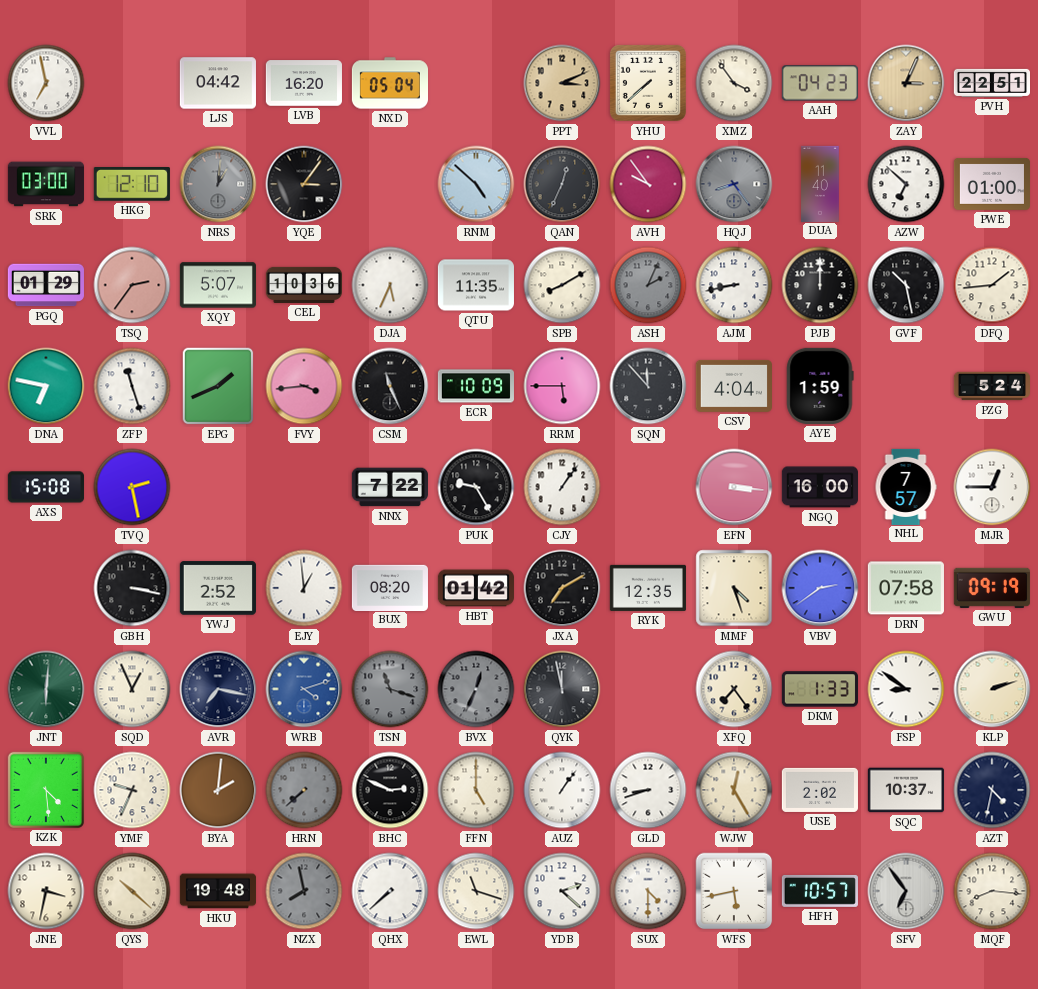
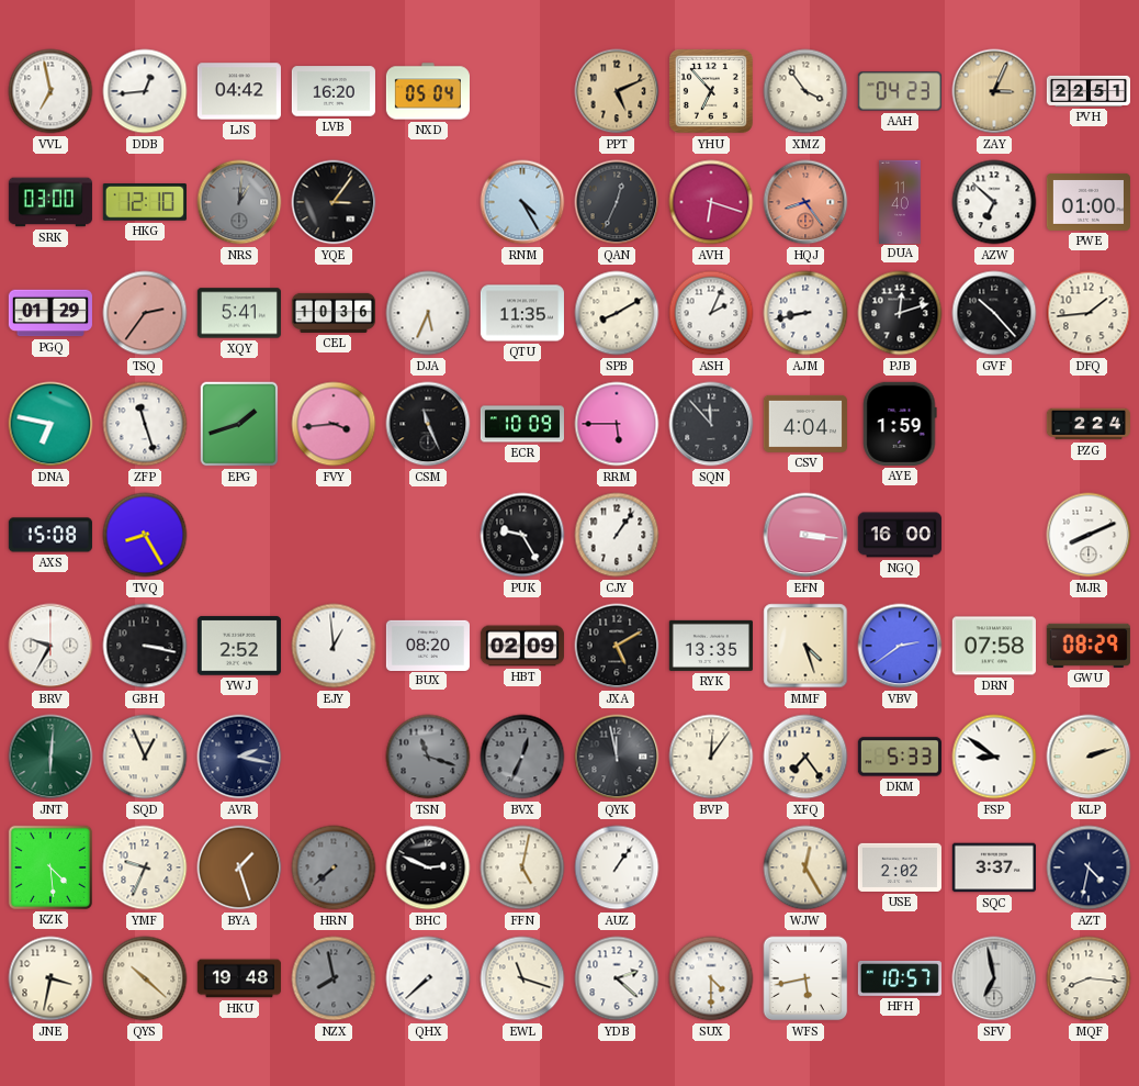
DDB: none -> 12:44
PPT: 3:11 -> 5:11
YHU: 7:38 -> 6:53
RNM: 4:52 -> 4:25
AVH: 9:54 -> 6:18
HQJ dial: grey -> salmon
XQY: 5:07 -> 5:41
ASH dial: grey -> white
PJB: 12:00 -> 12:12
GVF: 10:28 -> 10:23
EPG: 1:41 -> 1:42
PZG: 5:24 -> 2:24
TVQ: 2:28 -> 8:25
NNX: 7:22 -> none
NHL: 7:57 -> none
MJR: 12:45 -> 8:11
BRV: none -> 9:35
HBT: 01:42 -> 02:09
JXA: 7:10 -> 5:10
RYK: 12:35 -> 13:35
GWU: 09:19 -> 08:29
AVR: 7:17 -> 2:17
WRB: 4:12 -> none
BVP: none -> 12:06
DKM: 1:33 -> 5:33
BYA: 2:01 -> 1:27
FFN: 5:00 -> 5:02
GLD: 8:42 -> none
SQC: 10:37 -> 3:37
SFV: 6:54 -> 6:58
